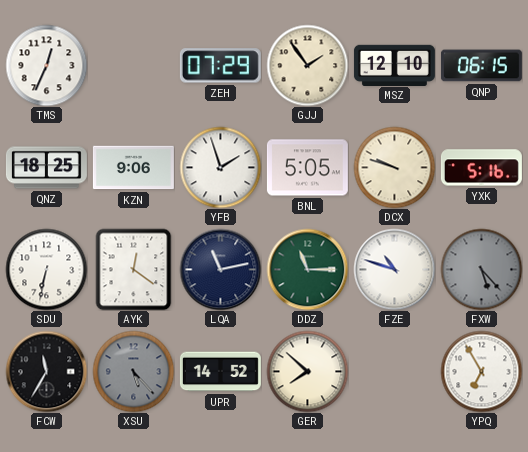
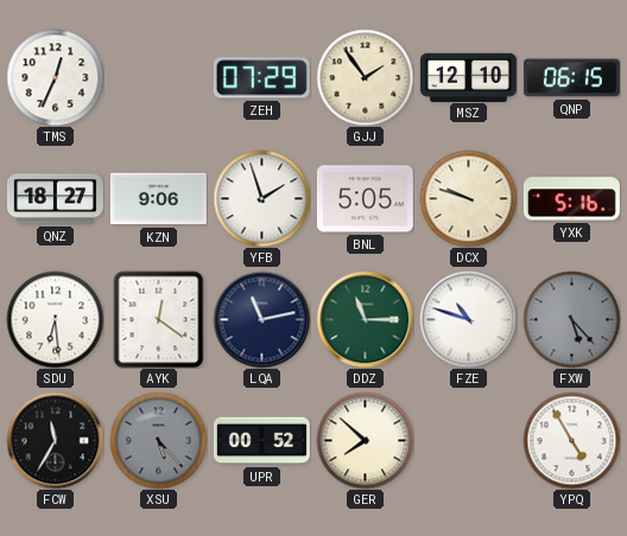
QNZ: 18:25 -> 18:27
SDU: 6:32 -> 6:29
UPR: 14:52 -> 00:52
YPQ: 6:55 -> 4:55
